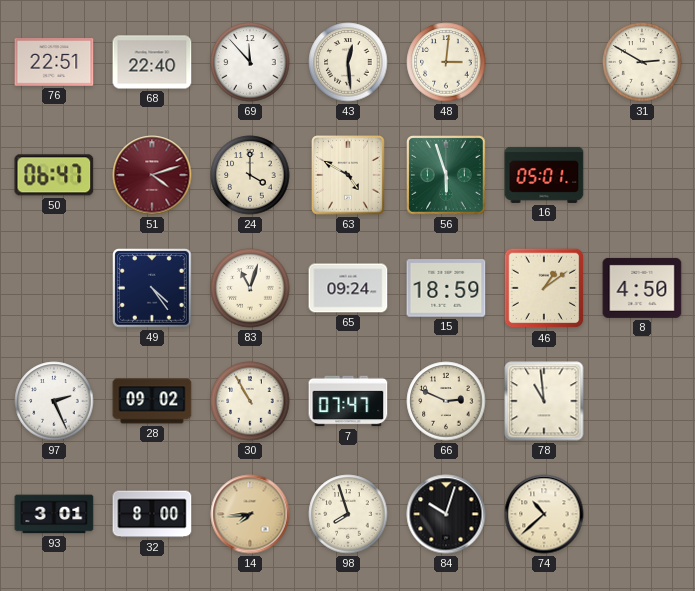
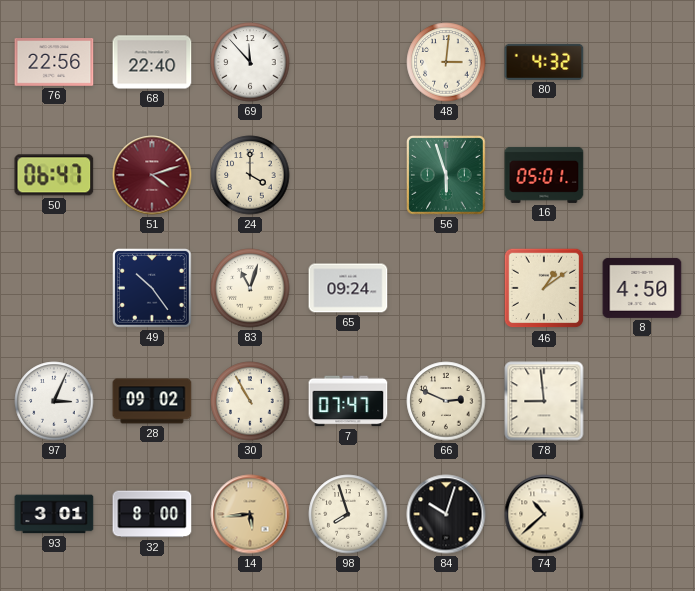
76: 22:51 -> 22:56
43: 12:29 -> none
80: none -> 4:32
31: 2:50 -> none
63: 4:50 -> none
49: 4:24 -> 10:24
15: 18:59 -> none
97: 2:26 -> 3:04
78: 10:59 -> 8:59
14: 7:44 -> 5:44
